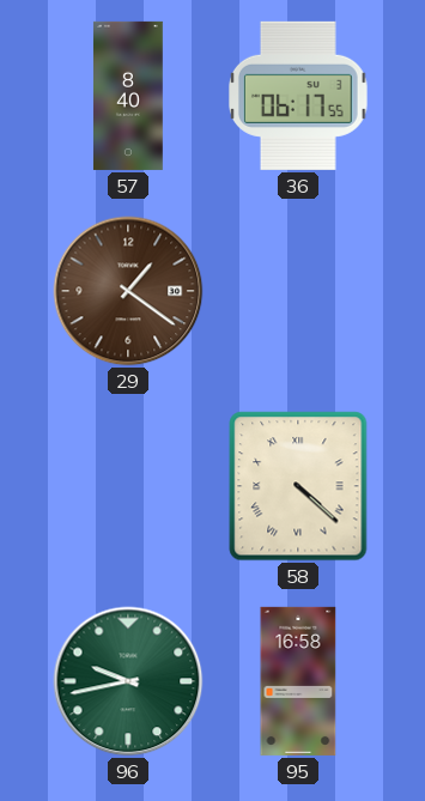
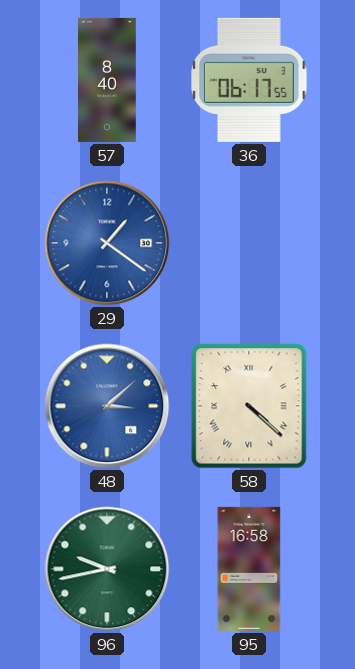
29 dial: brown -> blue
48: none -> 3:08
